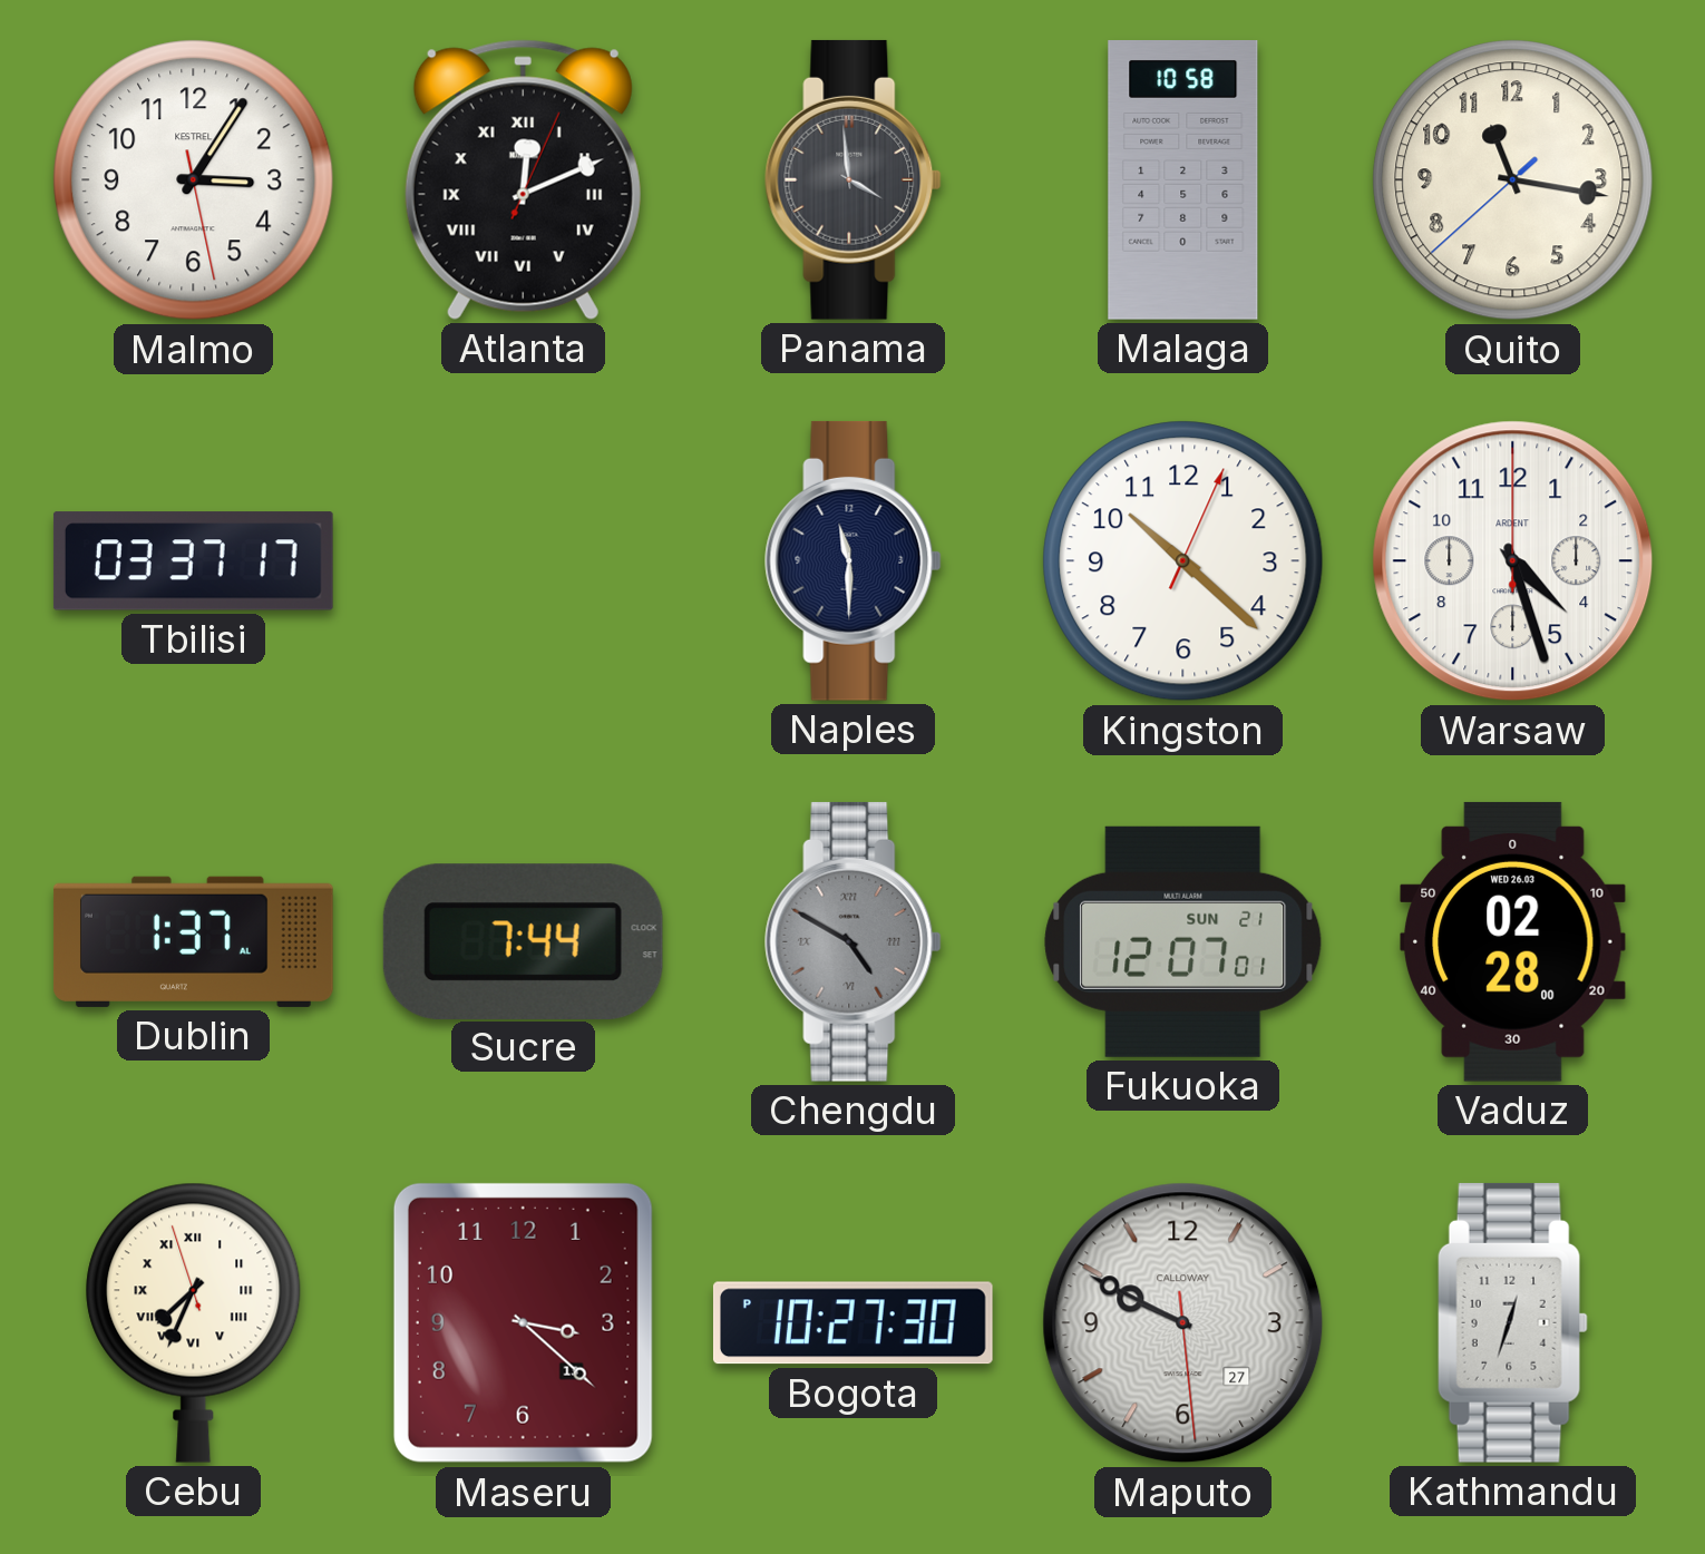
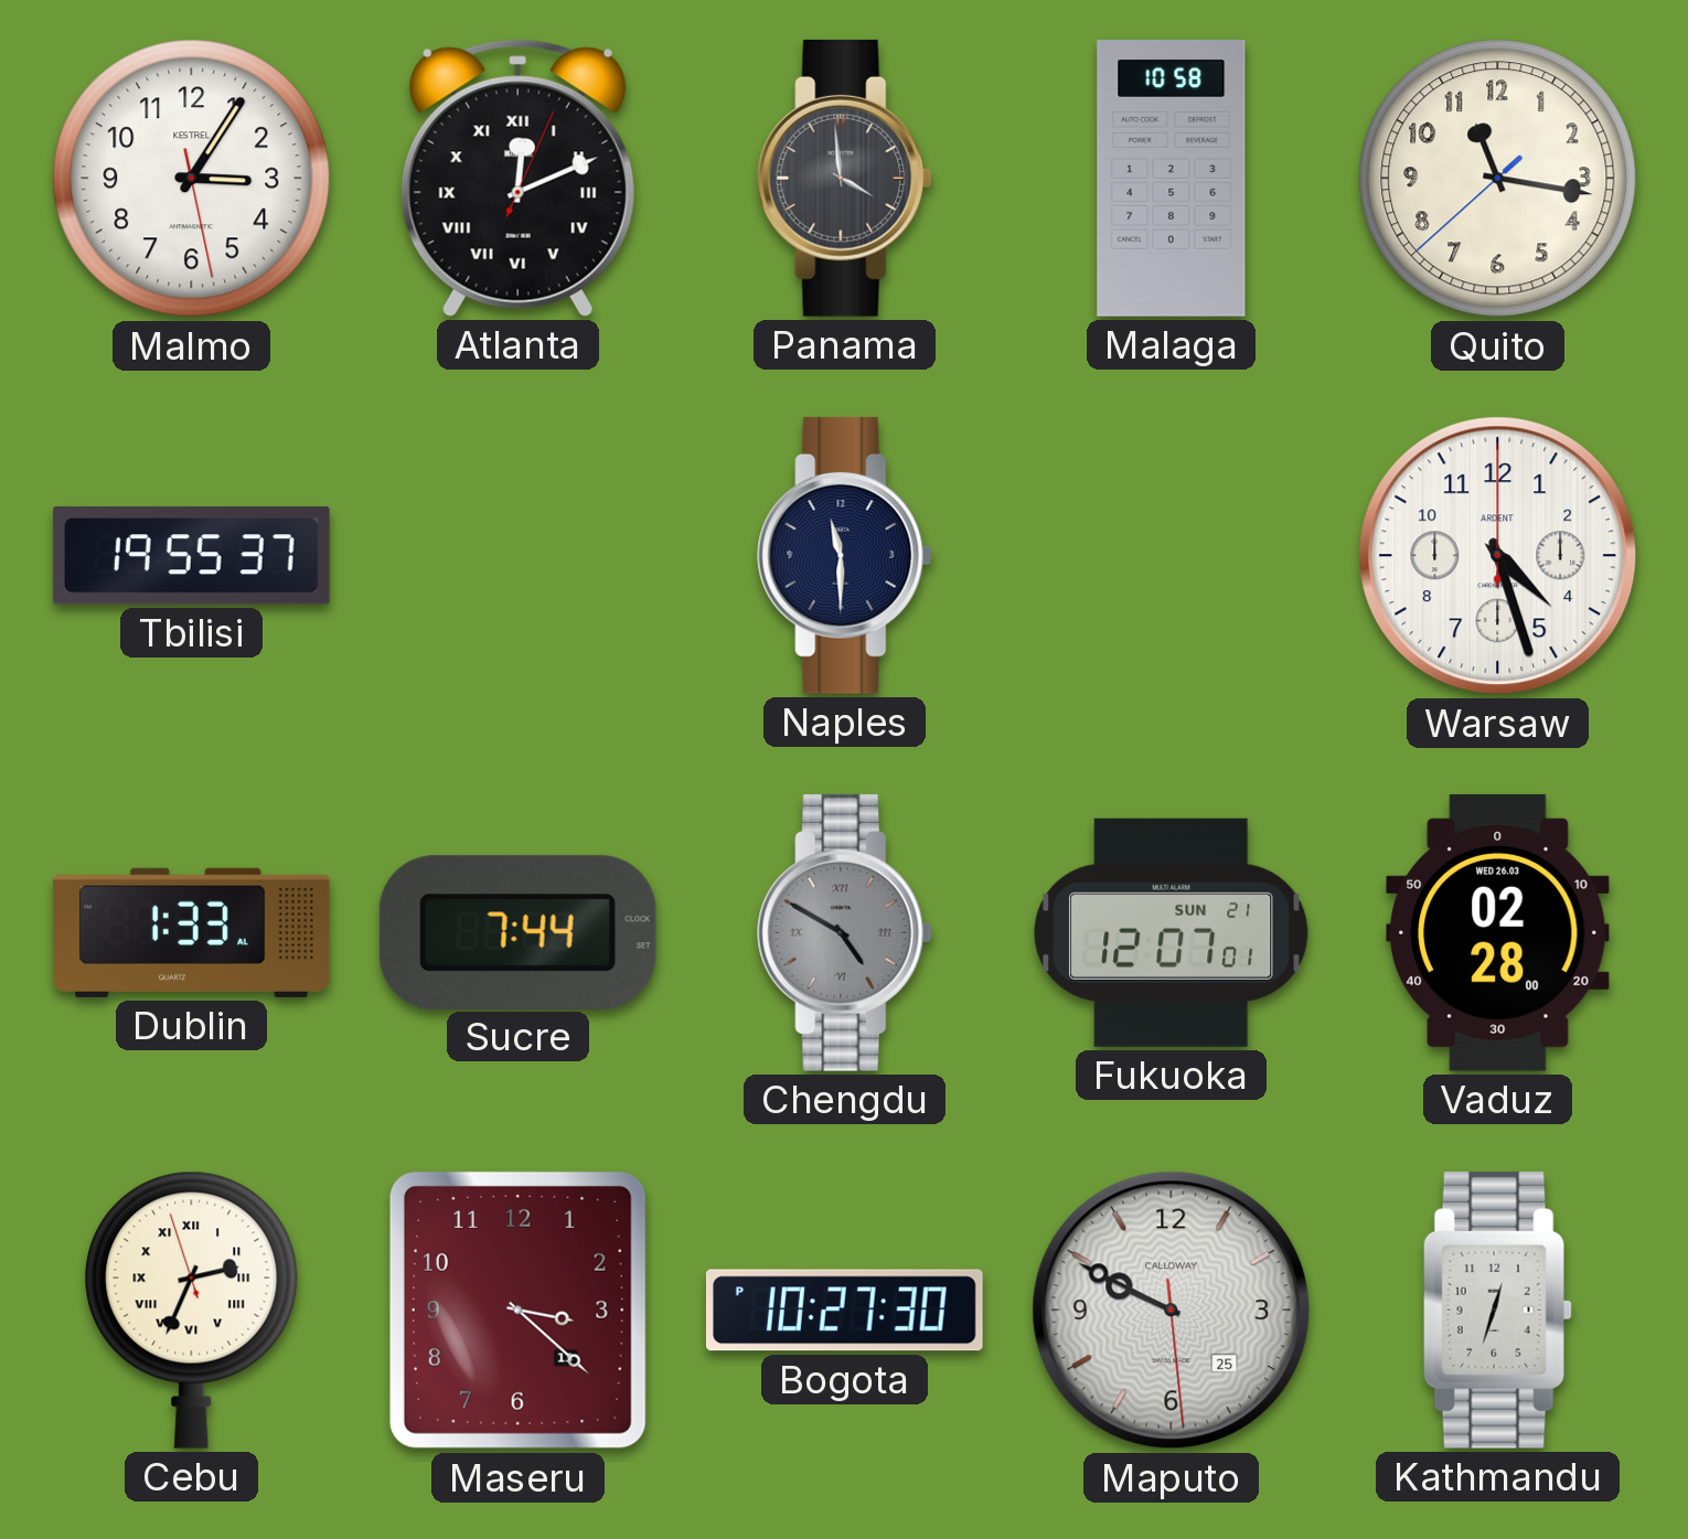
Tbilisi: 03:37 -> 19:55
Kingston: 10:22 -> none
Dublin: 1:37 -> 1:33
Cebu: 7:33 -> 2:33
Maputo date: 27 -> 25
